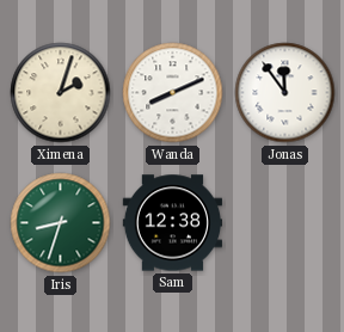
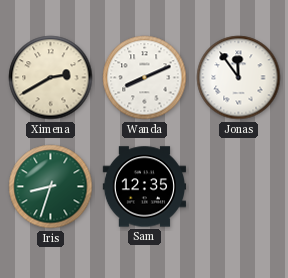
Ximena: 2:03 -> 2:40
Sam: 12:38 -> 12:35
